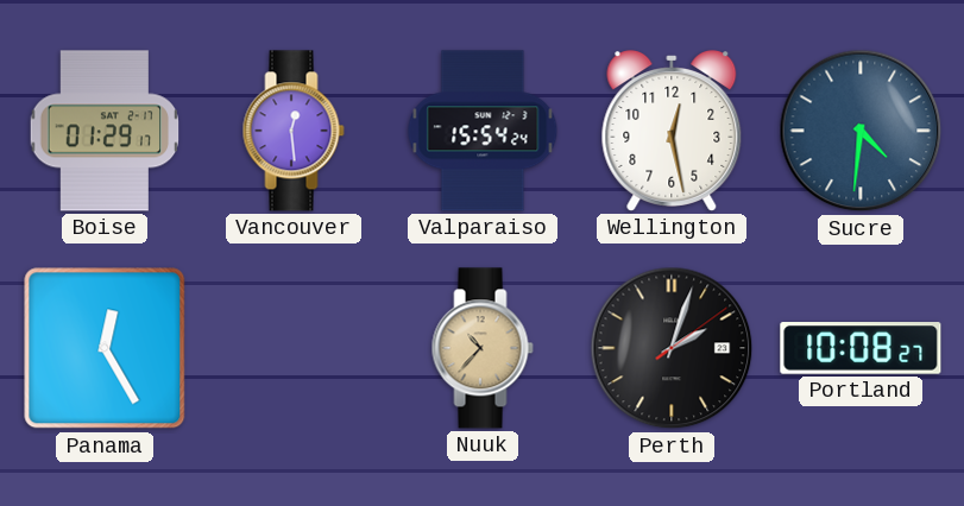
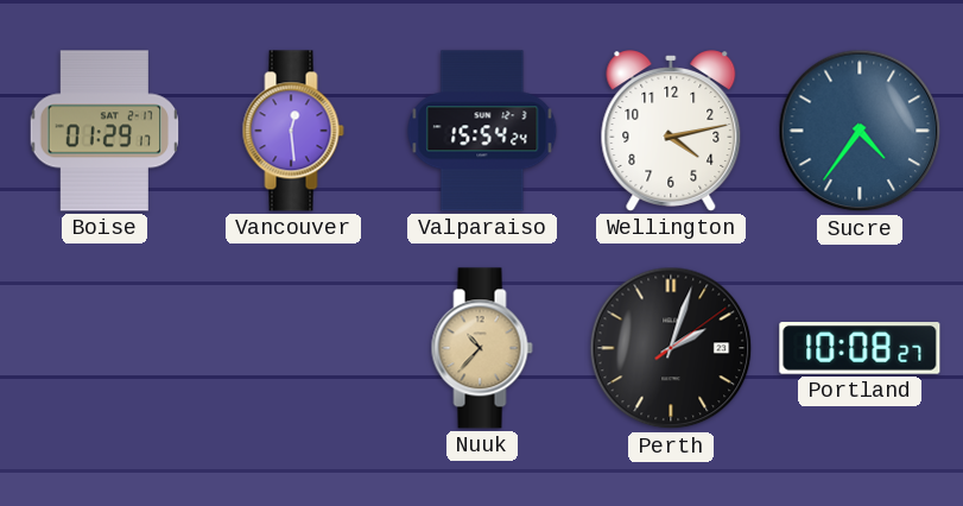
Wellington: 12:28 -> 4:13
Sucre: 4:31 -> 4:36
Panama: 12:25 -> none
